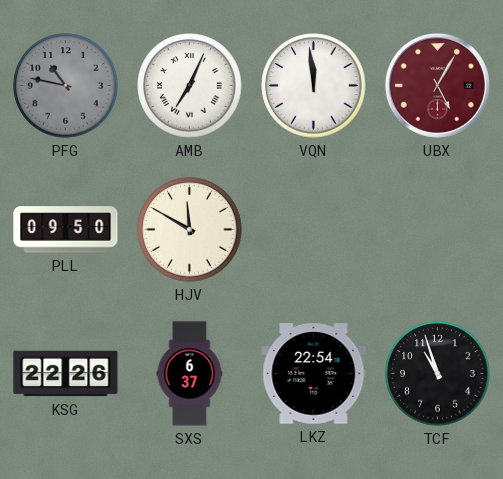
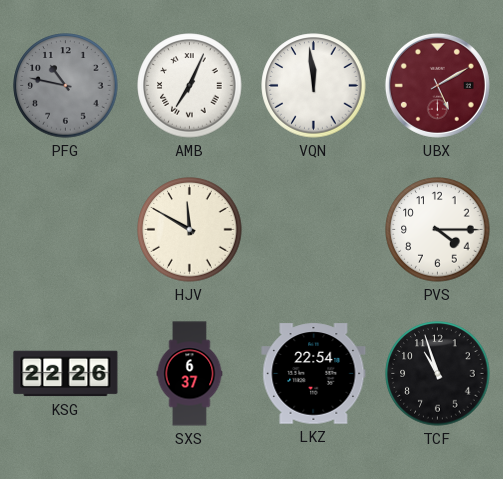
UBX: 5:05 -> 5:10
PLL: 09:50 -> none
PVS: none -> 4:15
